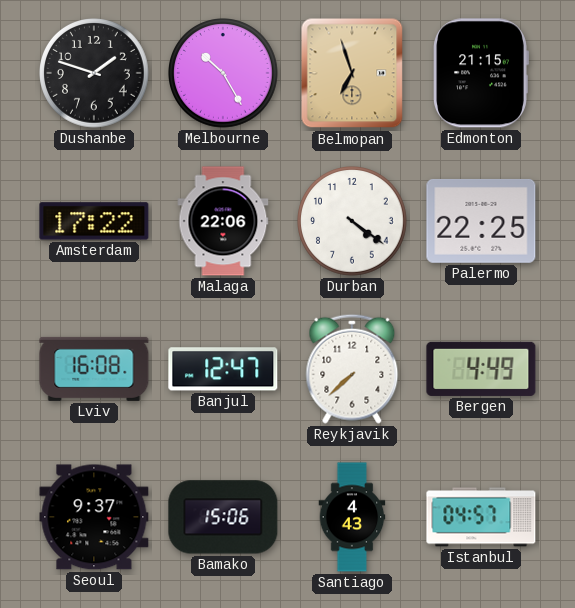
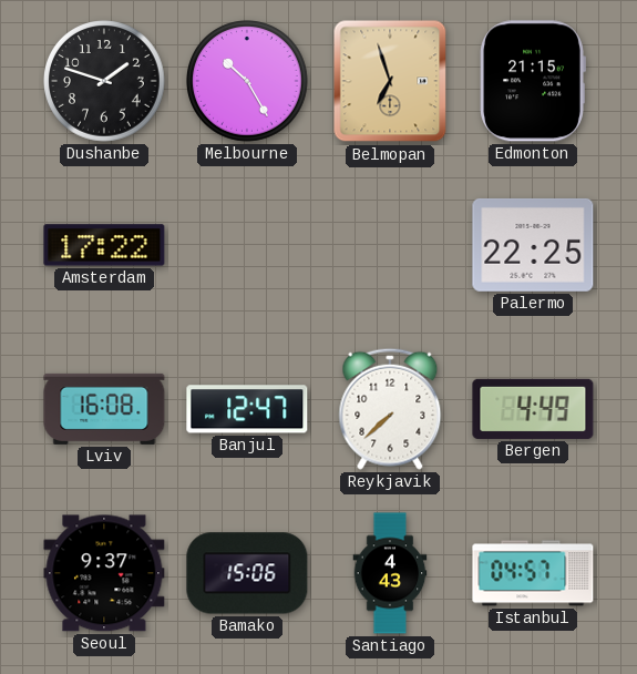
Malaga: 22:06 -> none
Durban: 4:21 -> none
